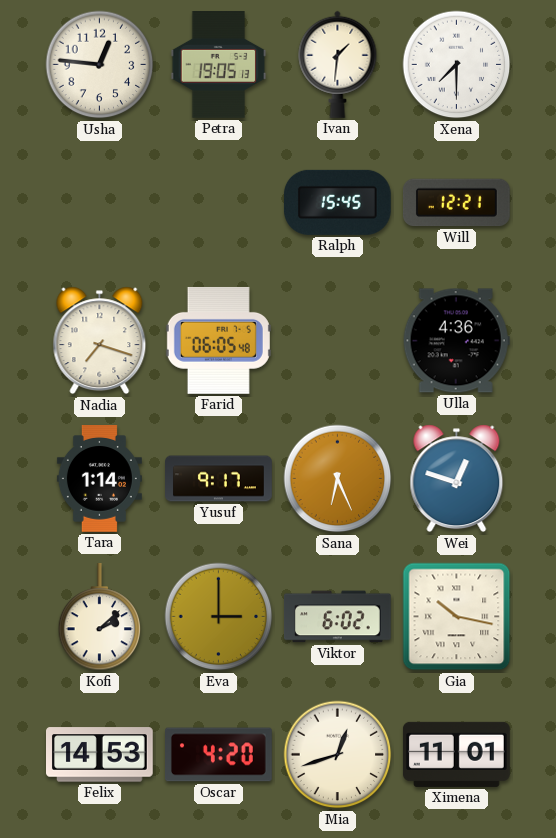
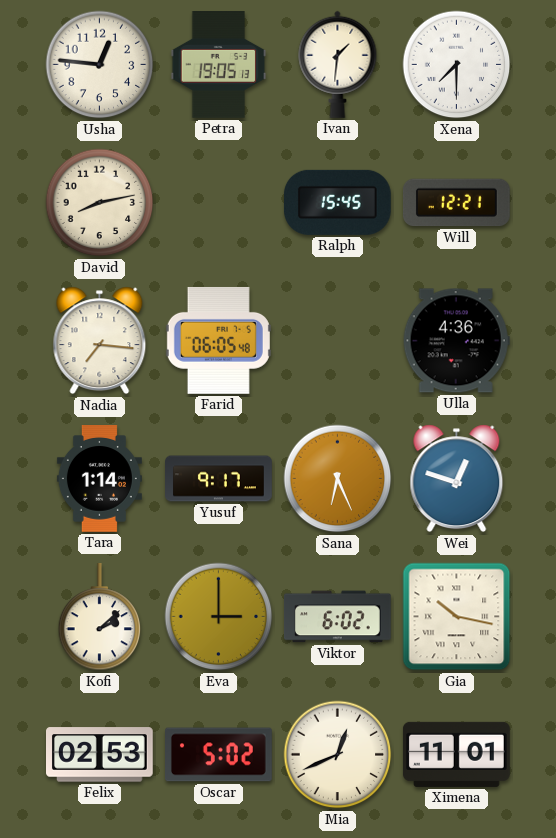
David: none -> 8:13
Nadia: 7:18 -> 7:16
Felix: 14:53 -> 02:53
Oscar: 4:20 -> 5:02
Mia: 12:42 -> 12:41
